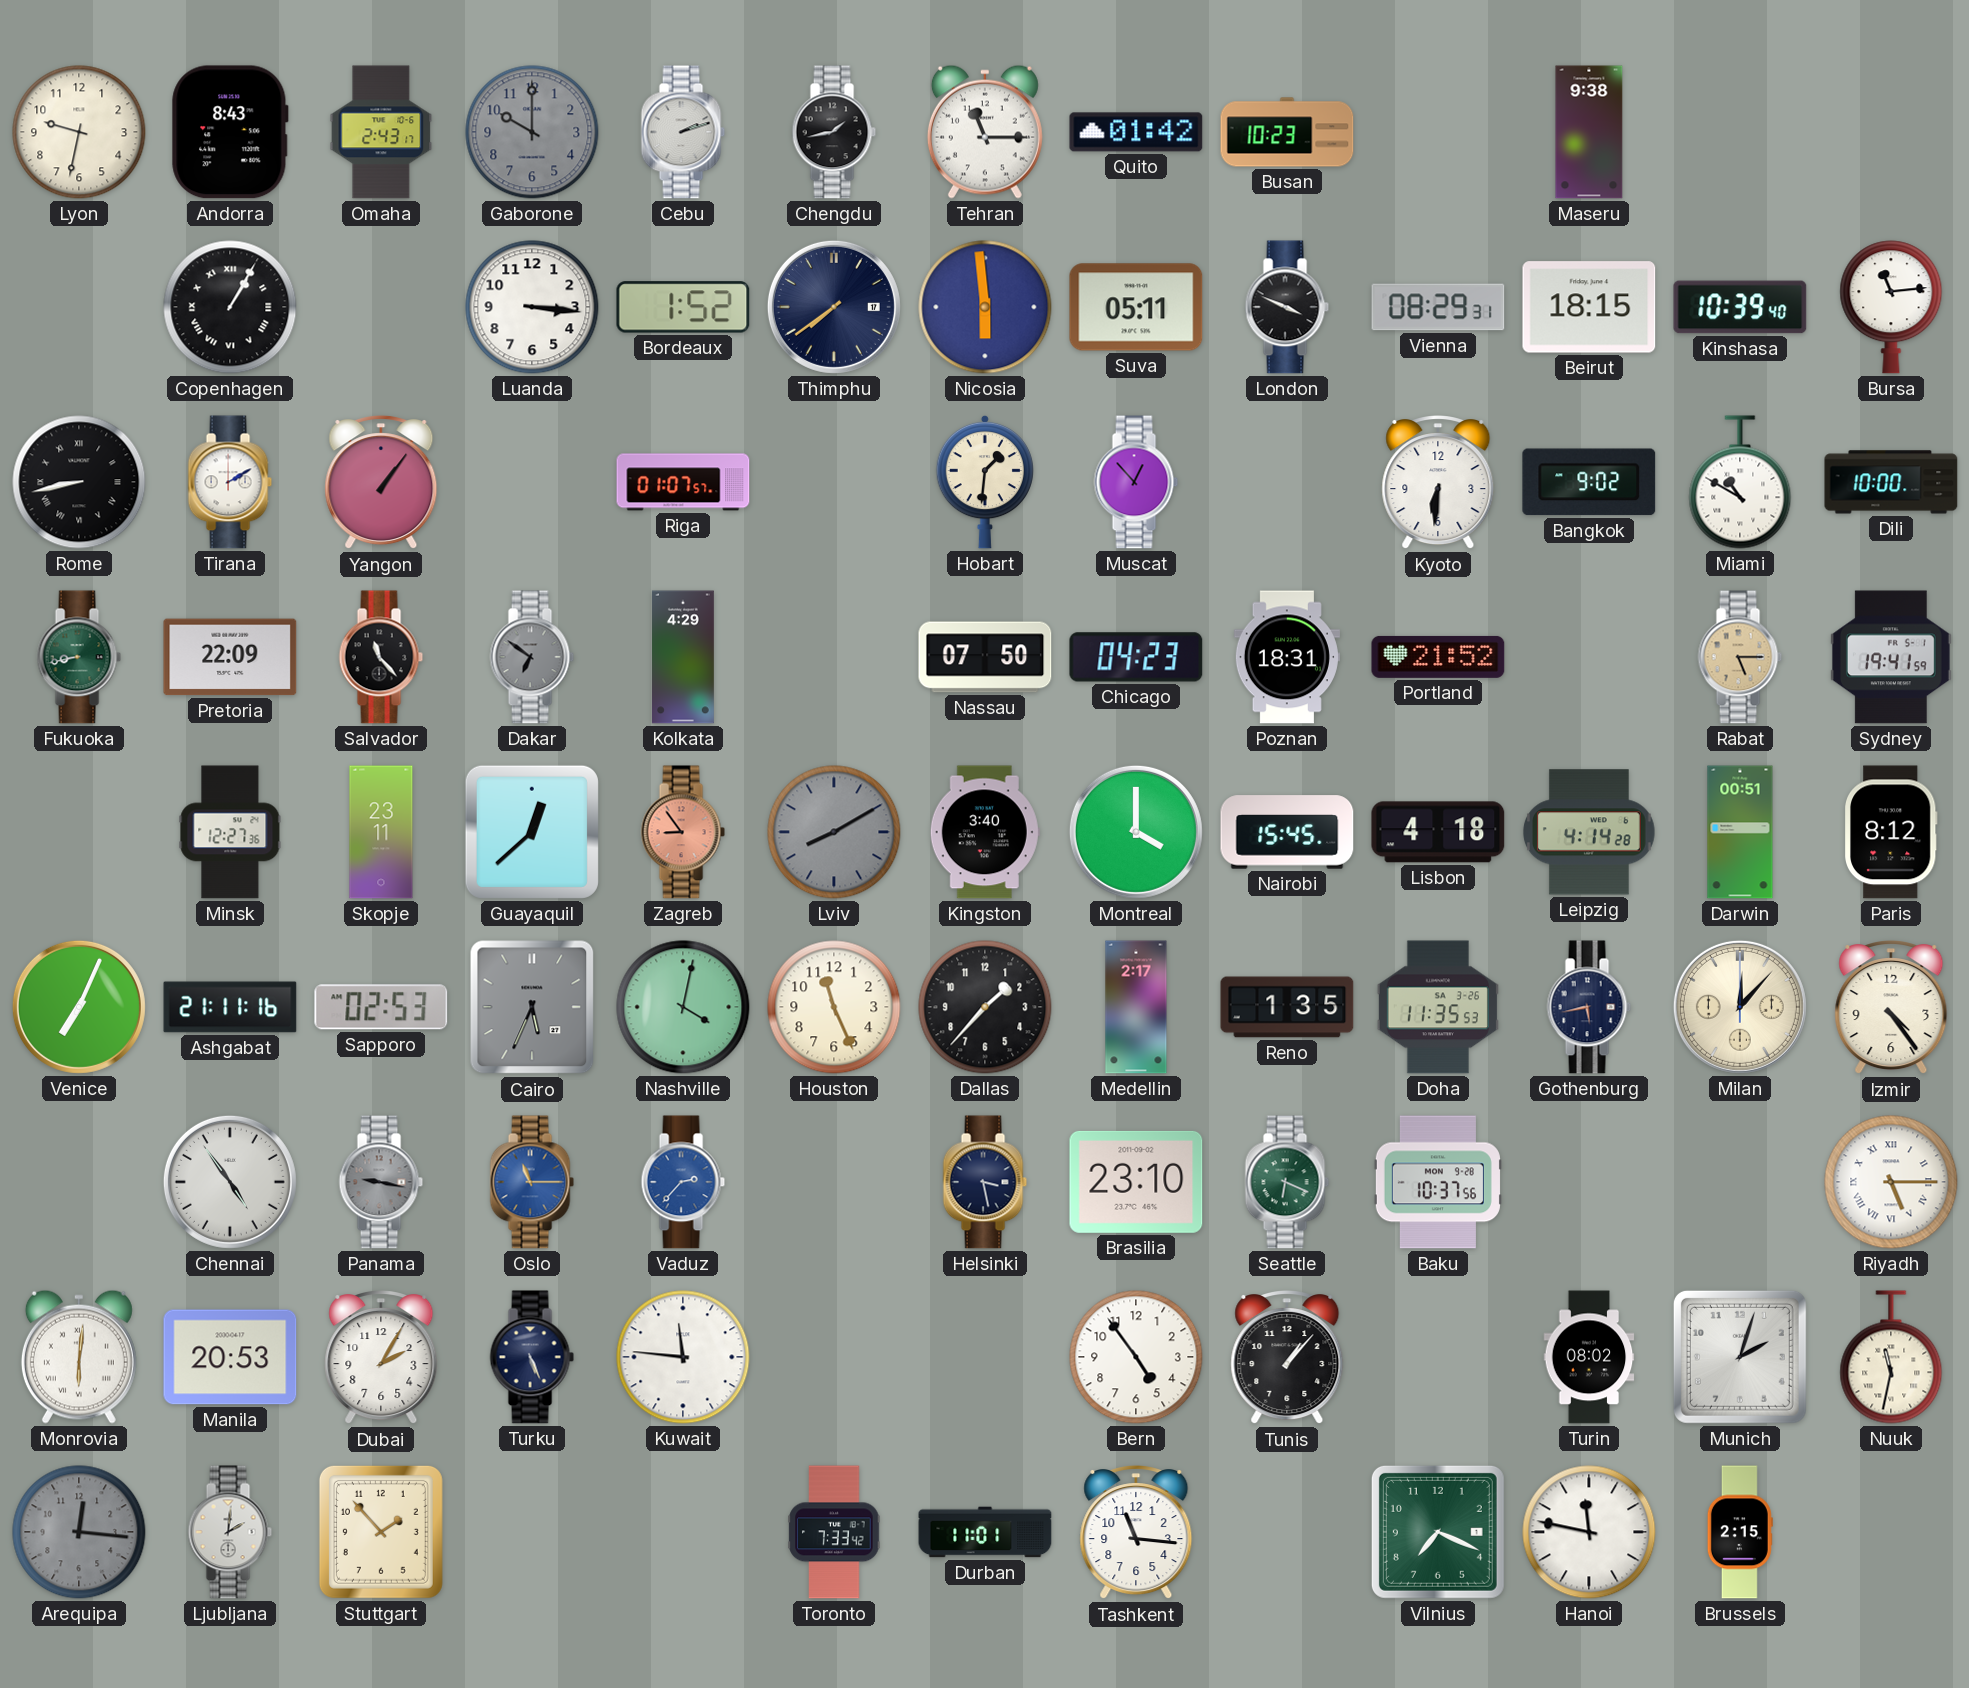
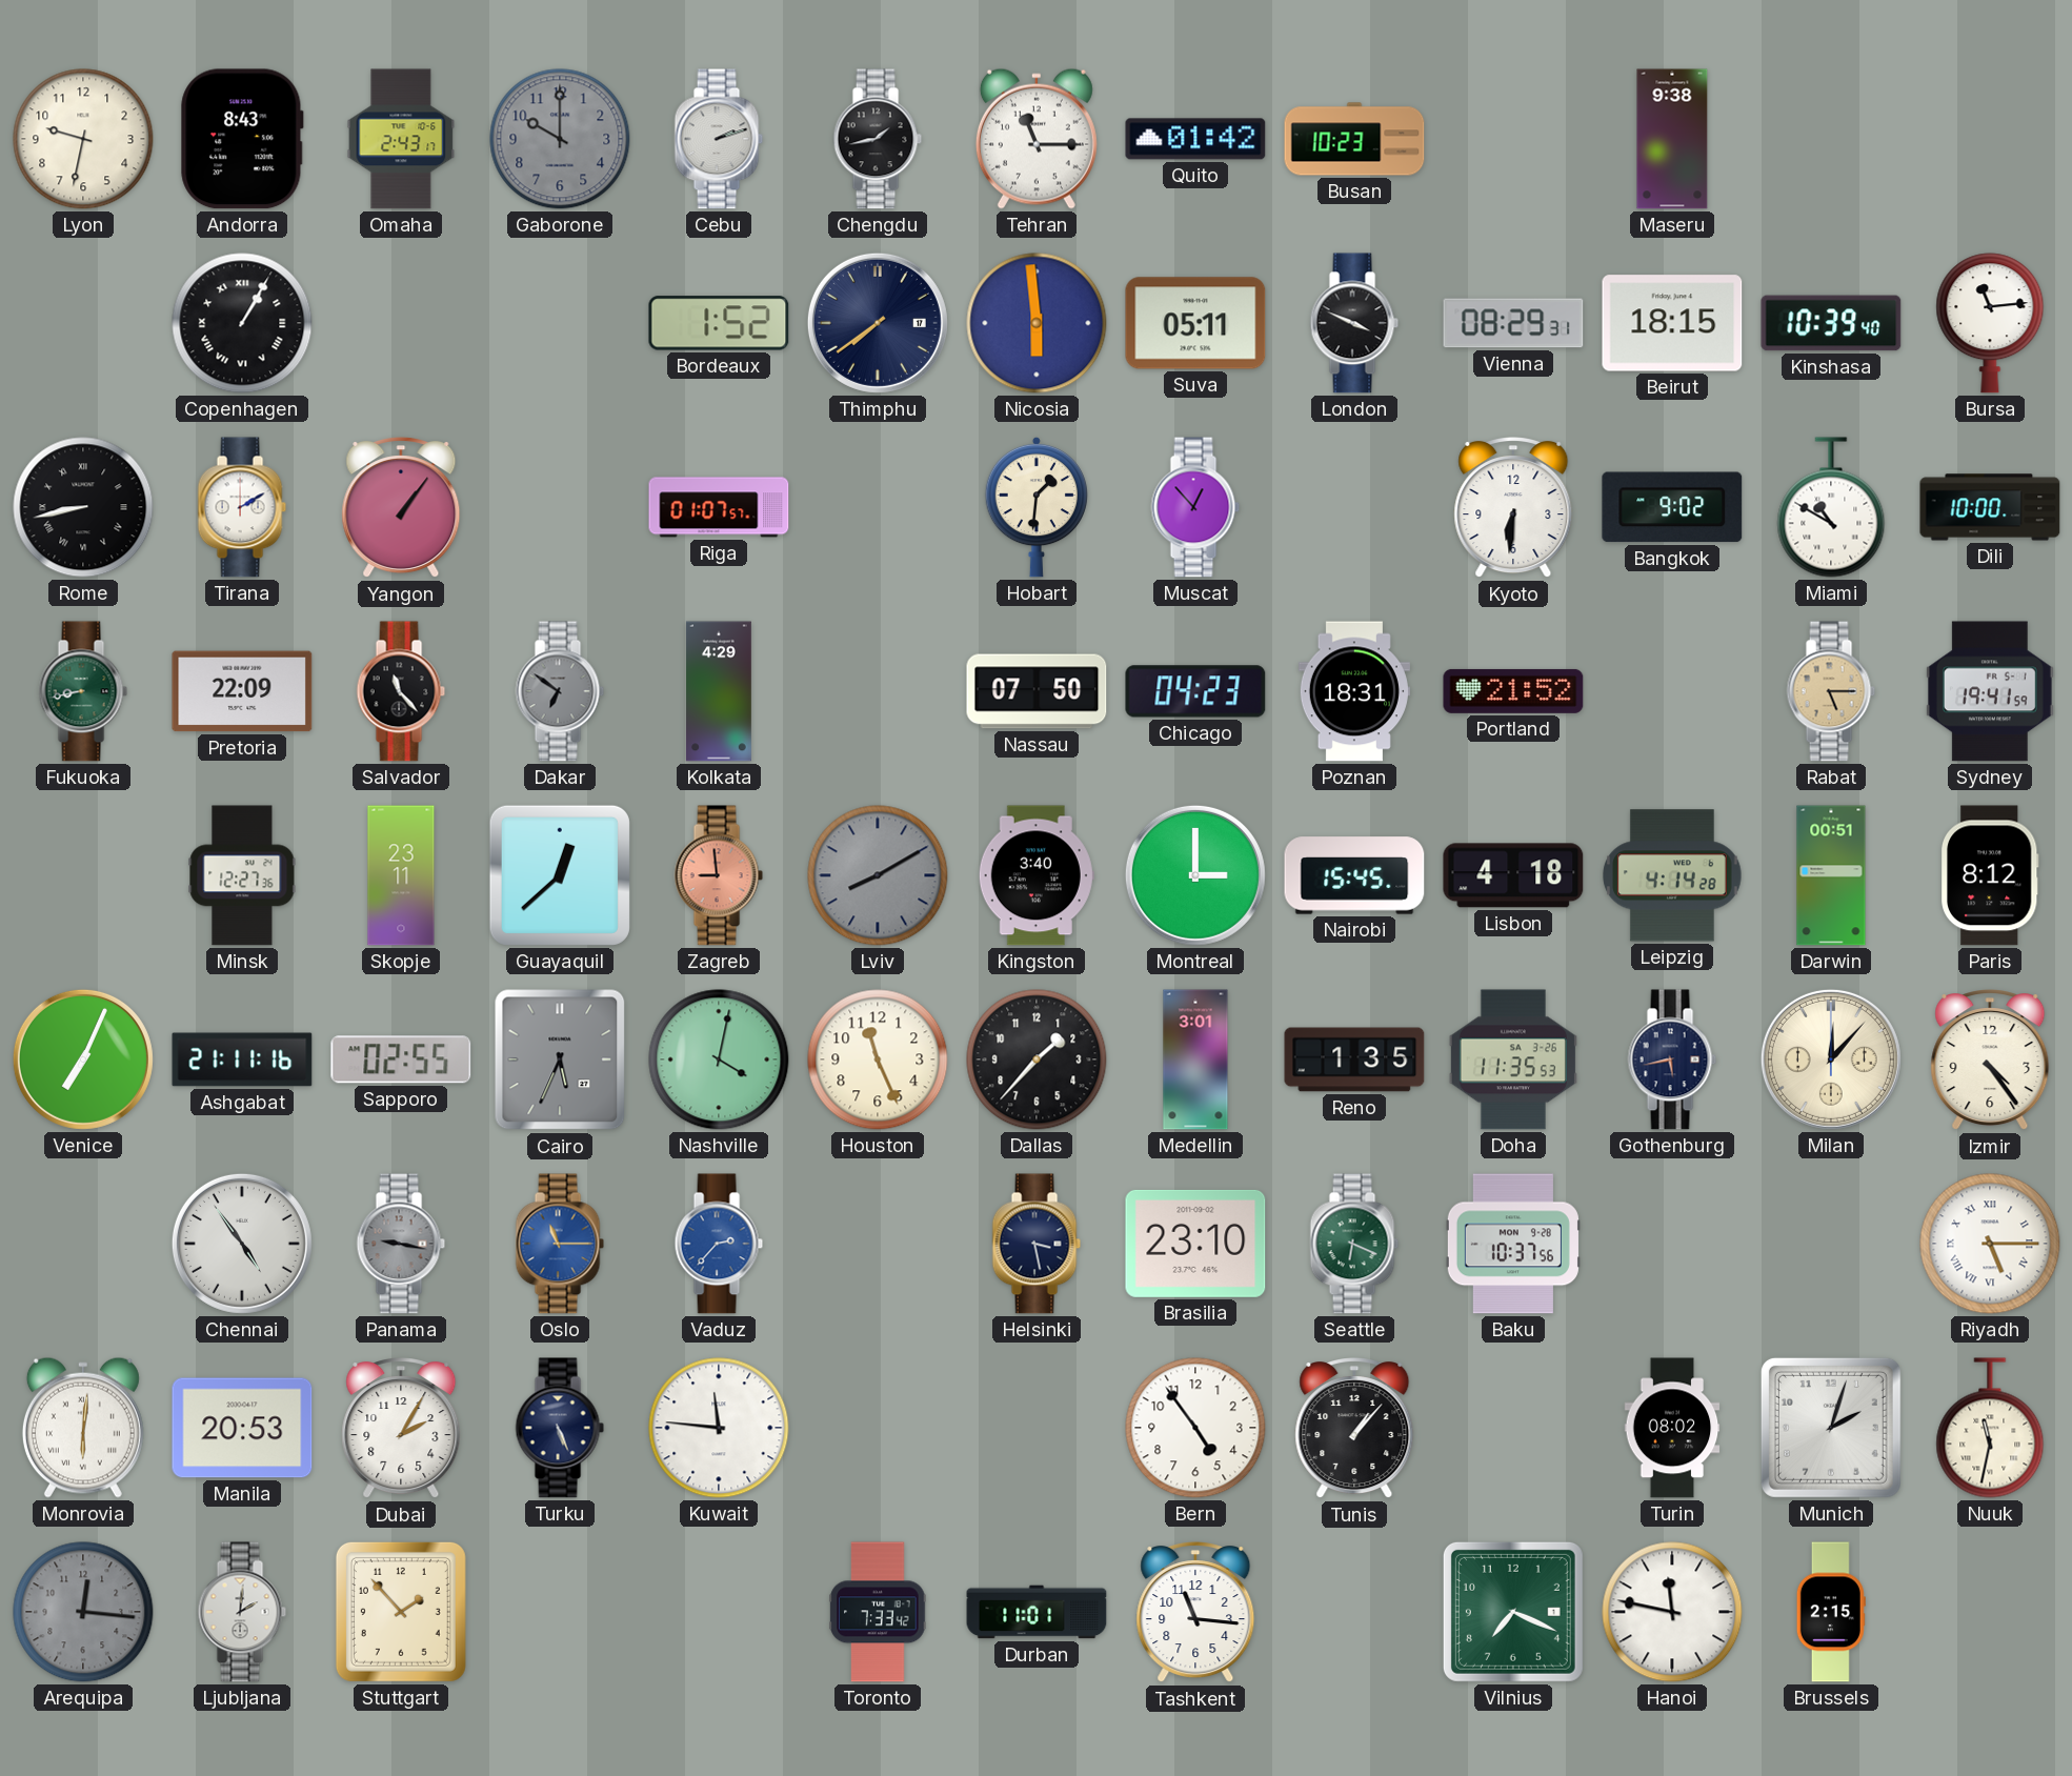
Luanda: 3:16 -> none
Zagreb: 8:54 -> 8:59
Montreal: 4:00 -> 3:00
Sapporo: 02:53 -> 02:55
Medellin: 2:17 -> 3:01
